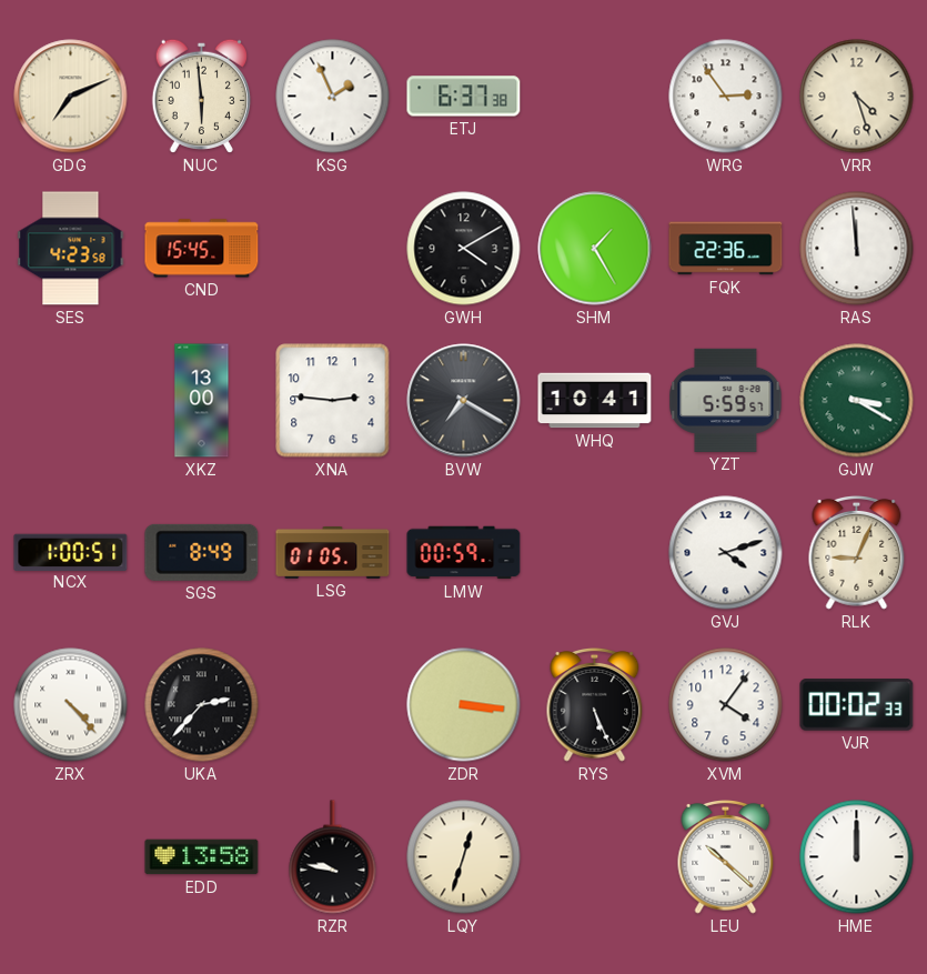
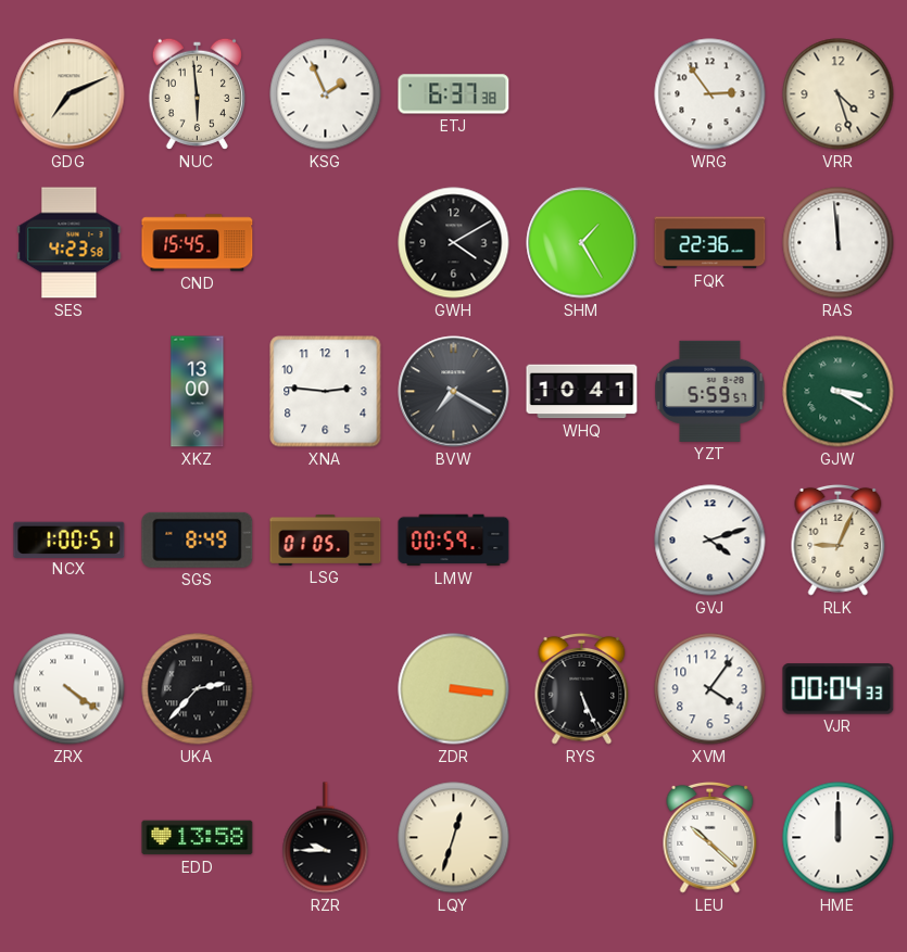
ZRX: 4:23 -> 4:21
VJR: 00:02 -> 00:04
RZR: 9:47 -> 9:45
